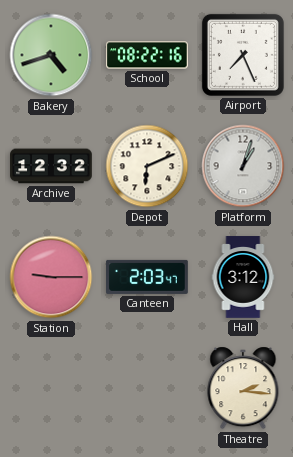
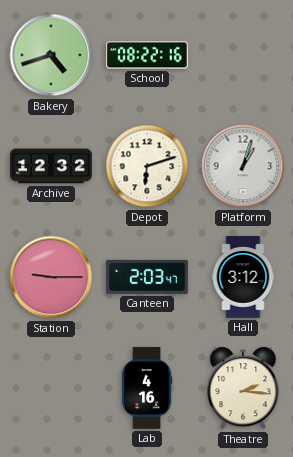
Airport: 7:26 -> none
Depot: 6:11 -> 6:12
Lab: none -> 4:16
